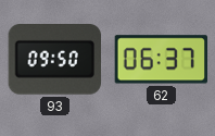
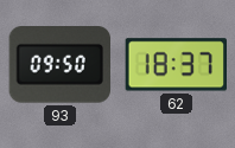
62: 06:37 -> 18:37
